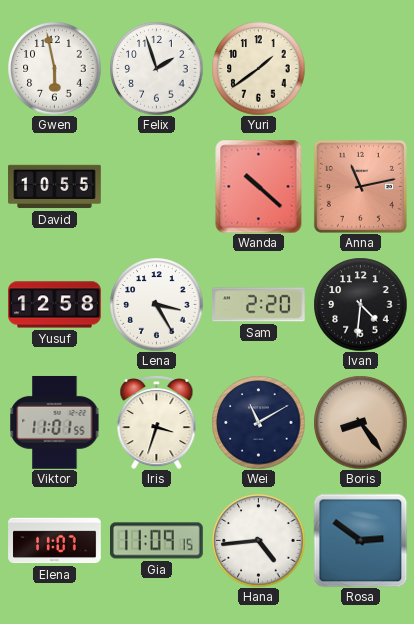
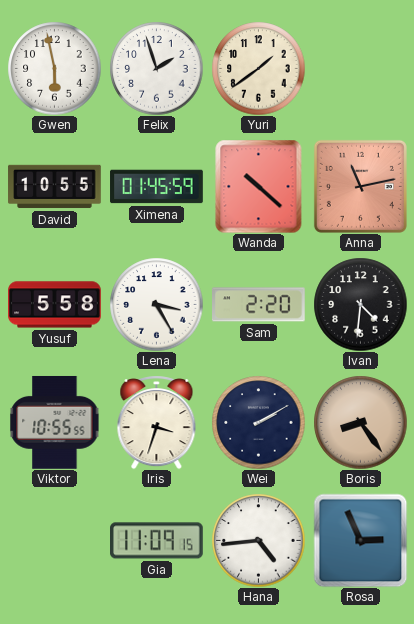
Ximena: none -> 01:45
Yusuf: 12:58 -> 5:58
Viktor: 11:01 -> 10:55
Wei: 11:10 -> 2:10
Elena: 11:07 -> none
Rosa: 2:51 -> 2:56
